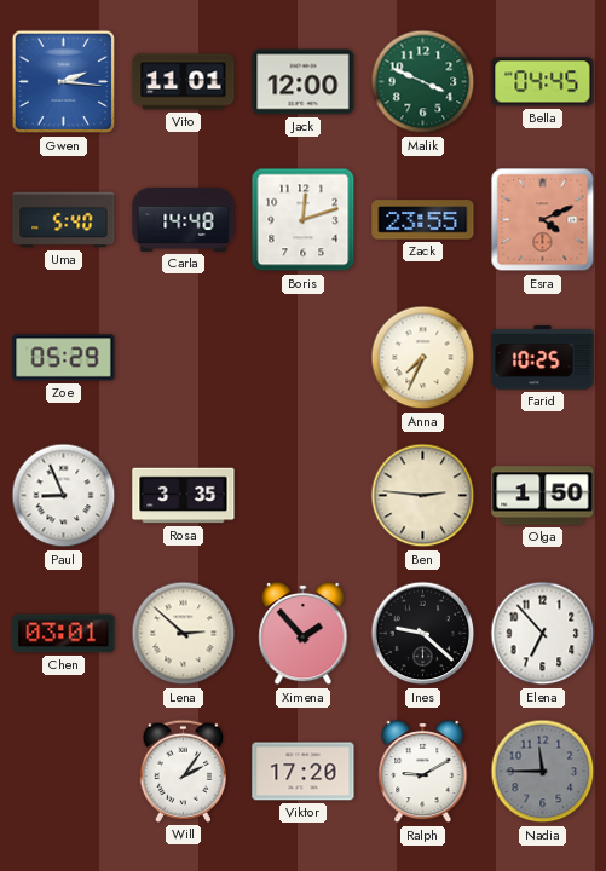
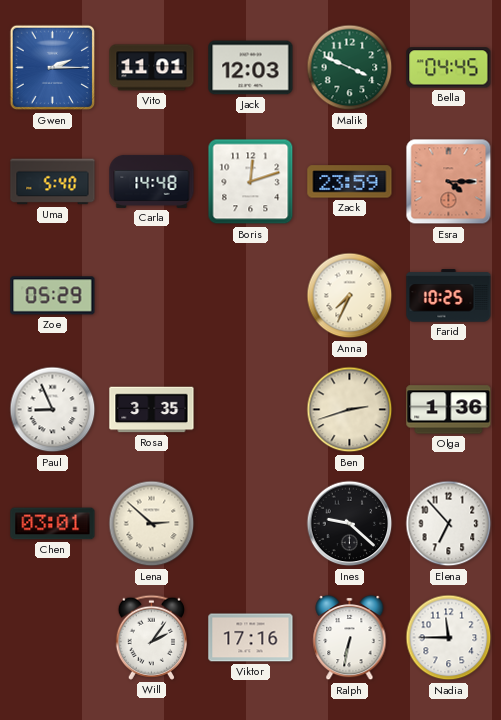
Gwen: 2:16 -> 2:15
Jack: 12:00 -> 12:03
Zack: 23:55 -> 23:59
Esra: 4:11 -> 4:15
Ben: 2:46 -> 2:42
Olga: 1:50 -> 1:36
Ximena: 1:53 -> none
Viktor: 17:20 -> 17:16
Ralph: 9:10 -> 6:32
Nadia dial: grey -> white
